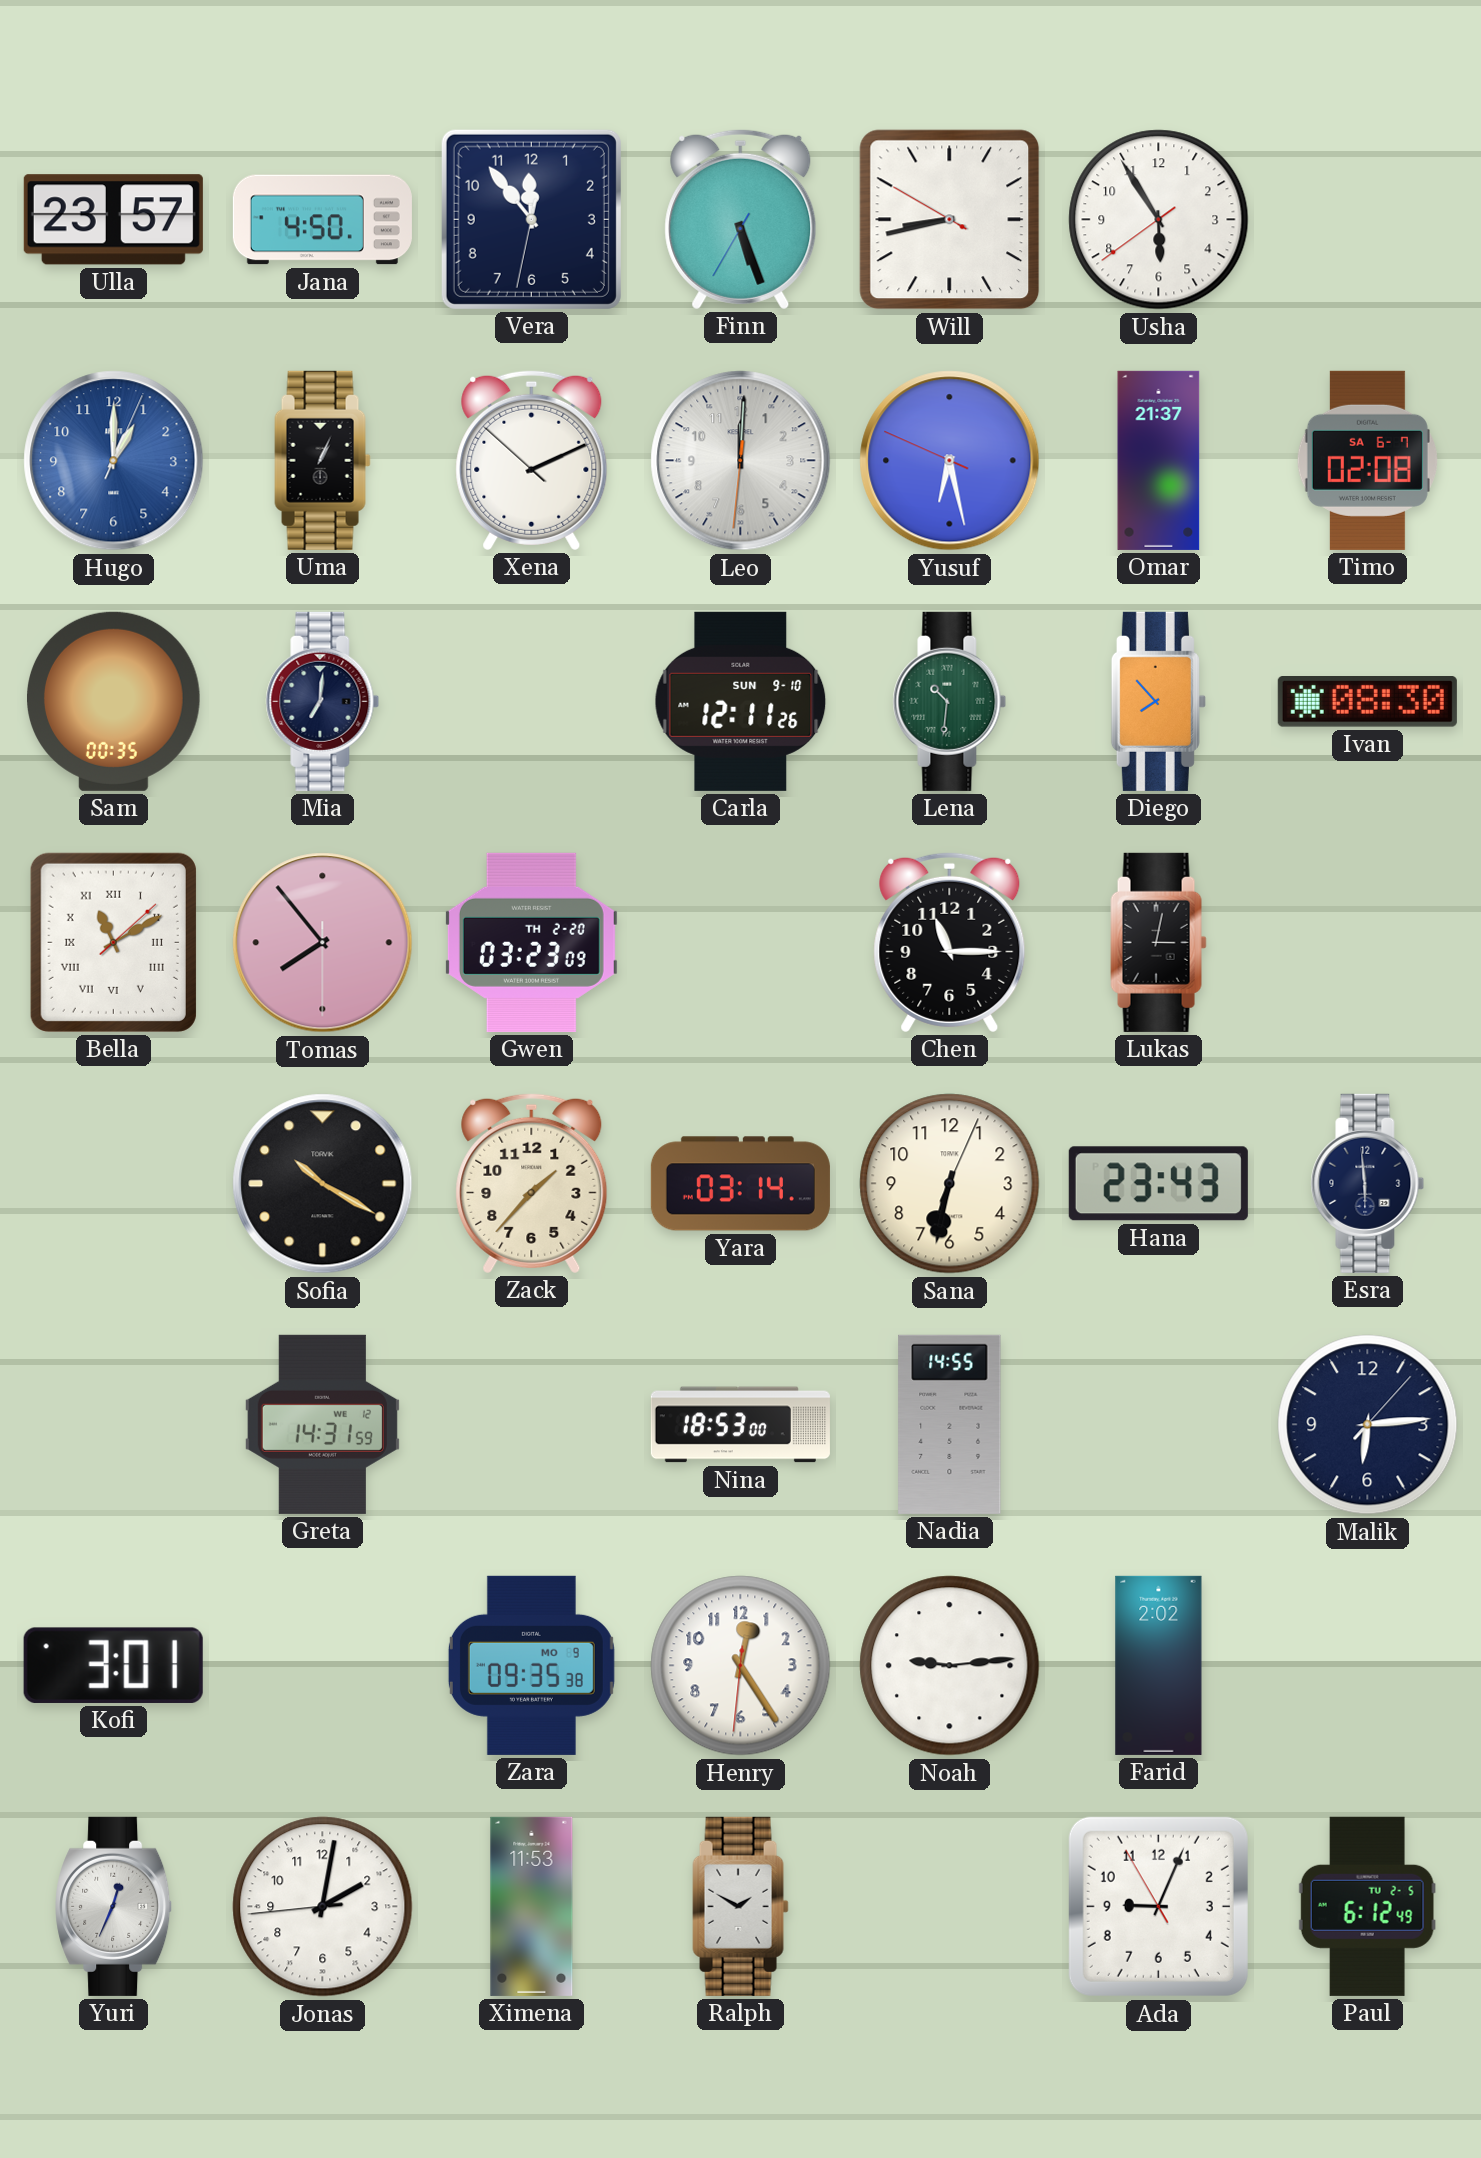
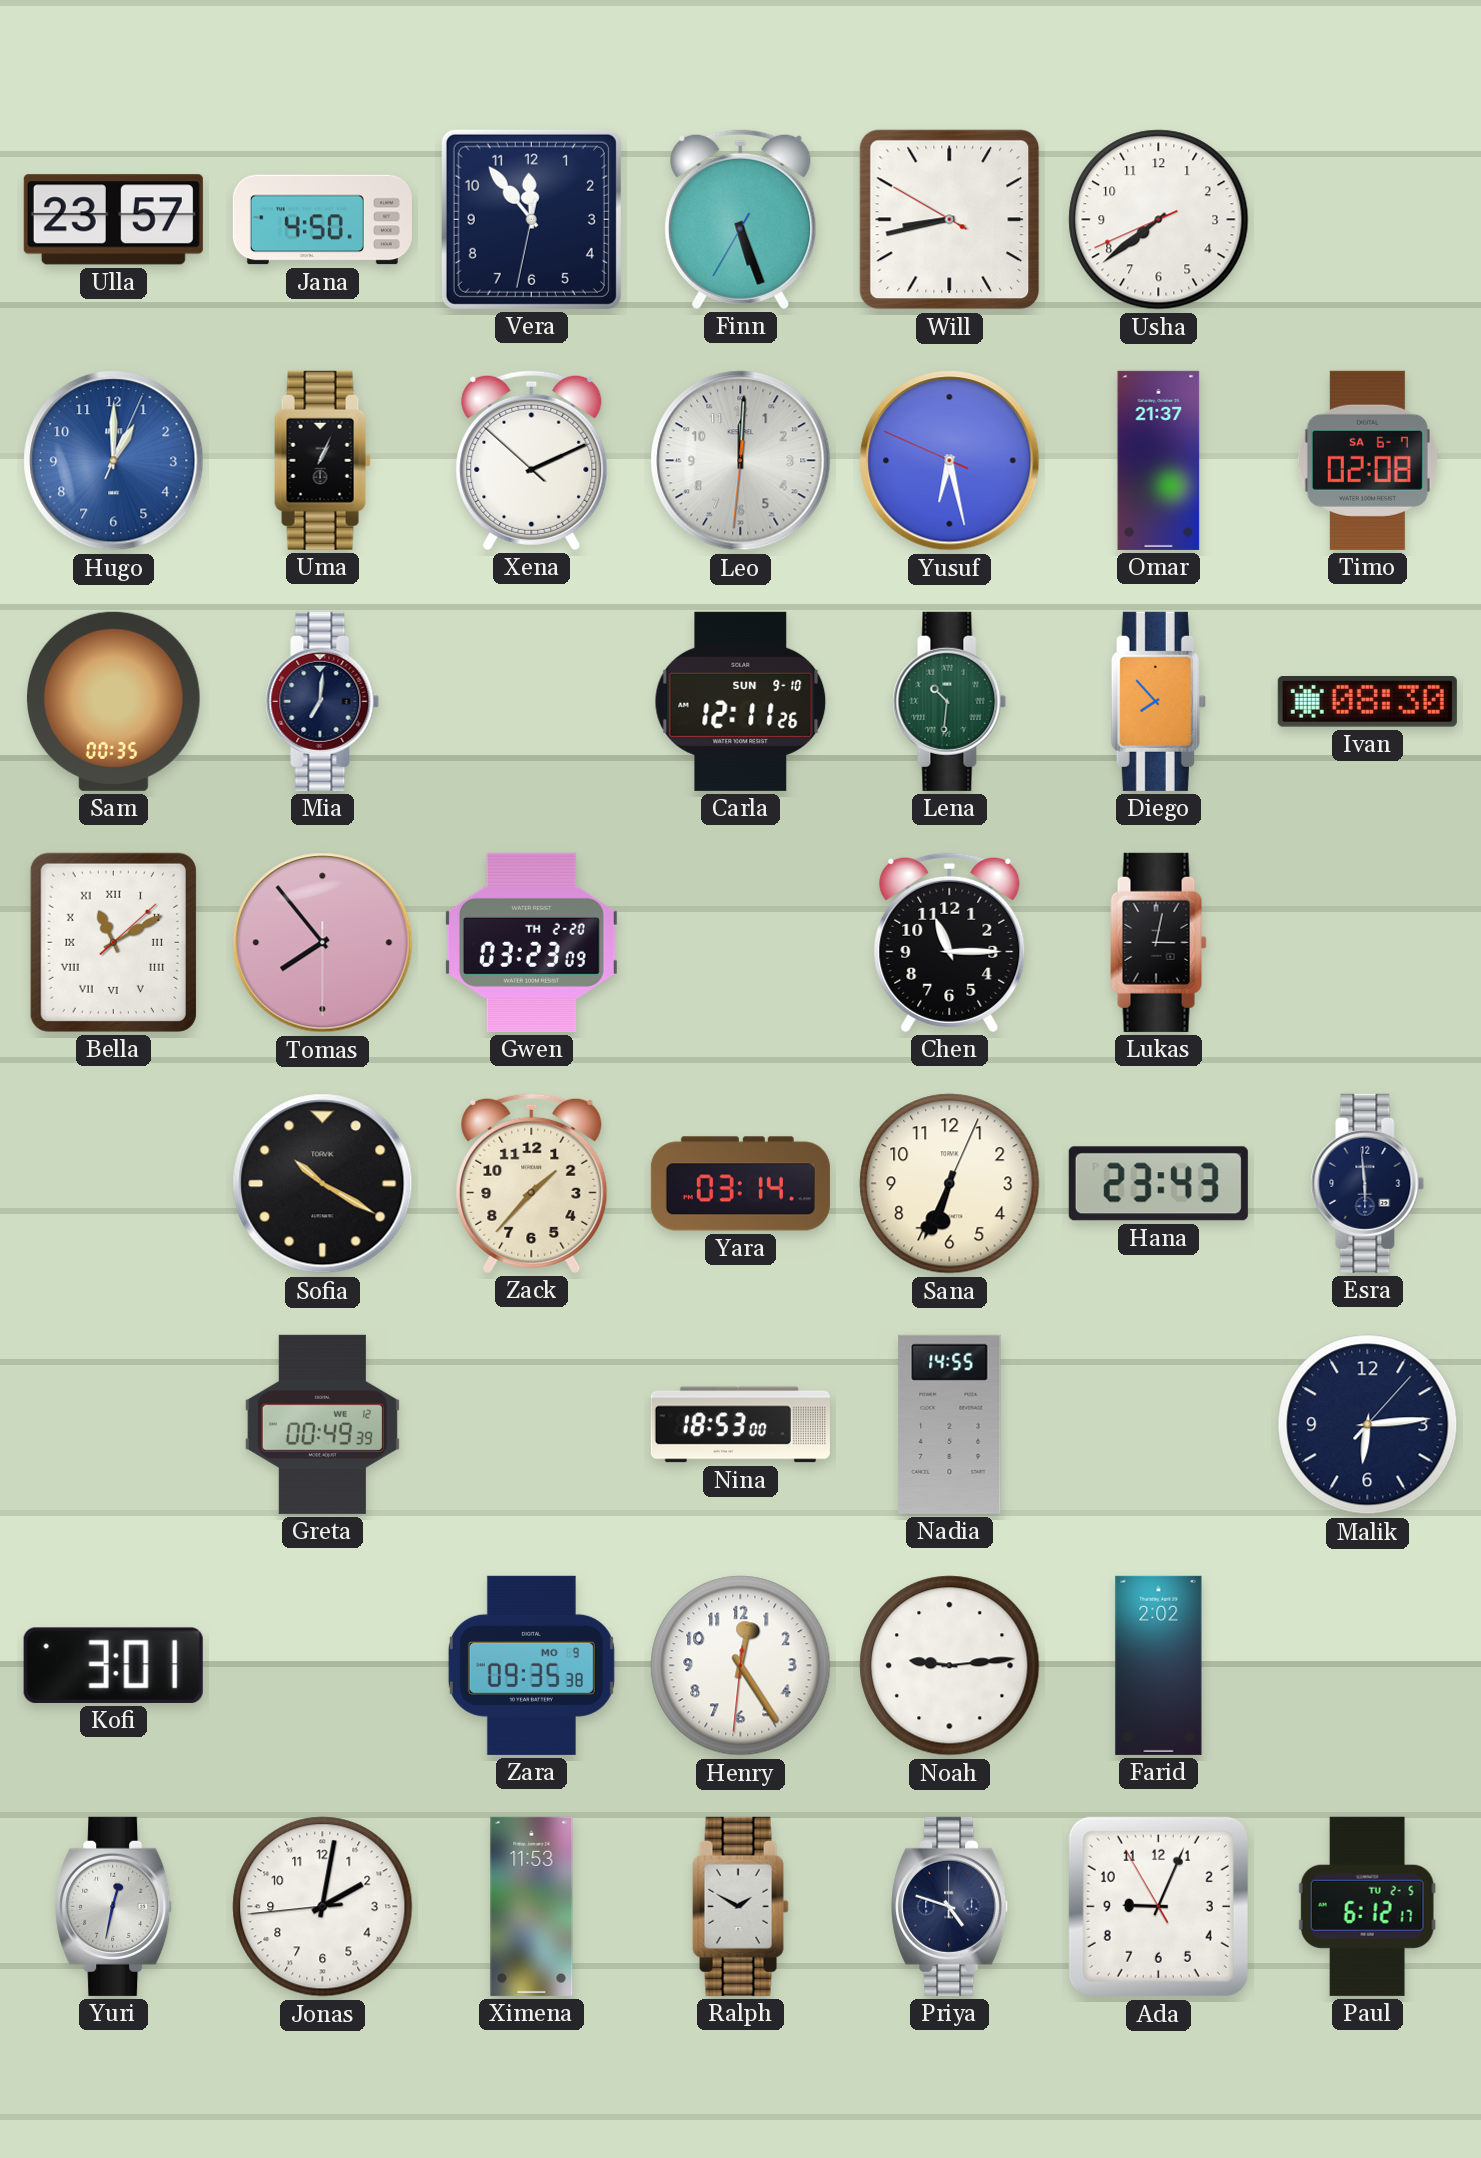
Usha: 5:54 -> 7:38
Sana: 6:32 -> 6:34
Greta: 14:31 -> 00:49
Yuri: 12:34 -> 12:32
Priya: none -> 4:48
Paul: 6:12:49 -> 6:12:17
